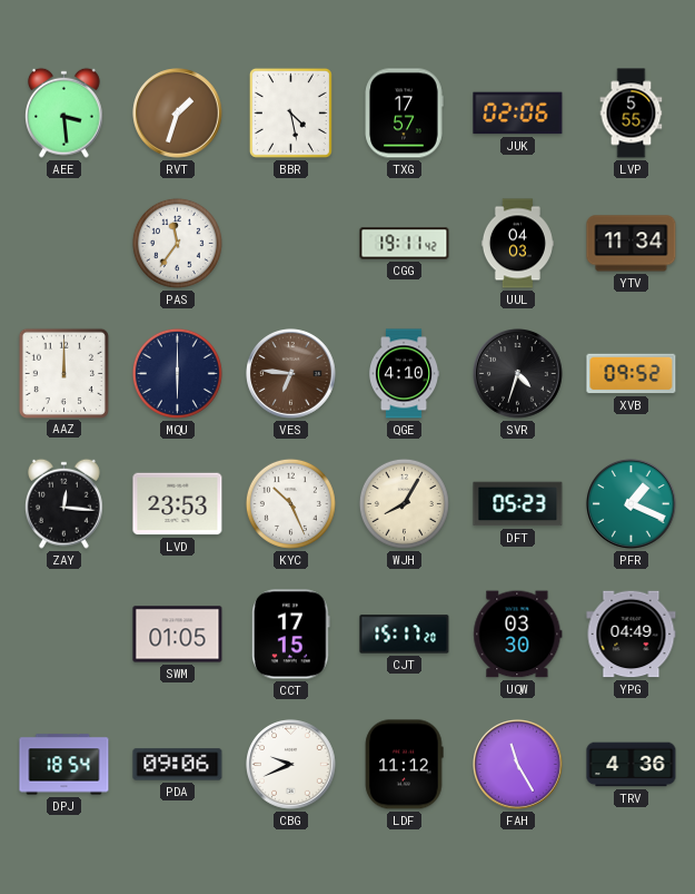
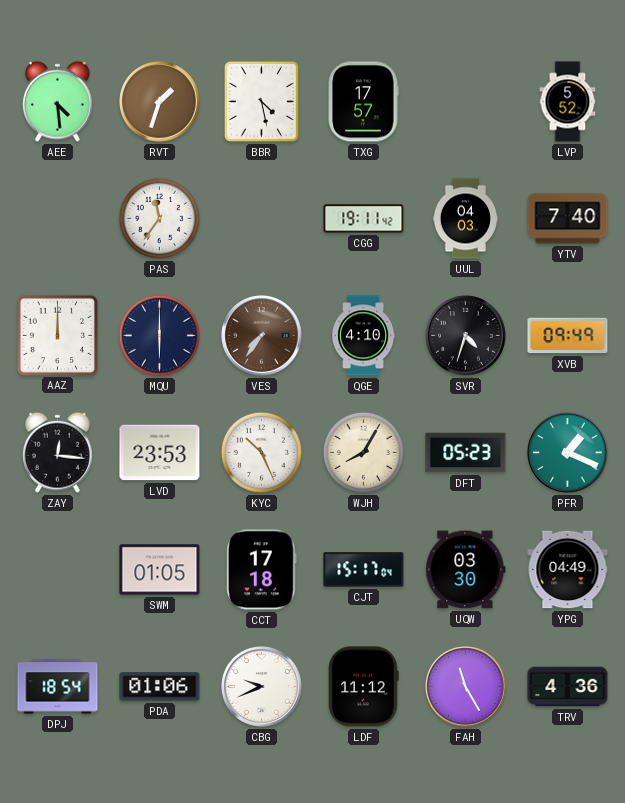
AEE: 3:29 -> 4:29
JUK: 02:06 -> none
LVP: 5:55 -> 5:52
YTV: 11:34 -> 7:40
VES: 6:46 -> 7:36
XVB: 09:52 -> 09:49
CCT: 17:15 -> 17:18
CJT: 15:17:20 -> 15:17:04
PDA: 09:06 -> 01:06
